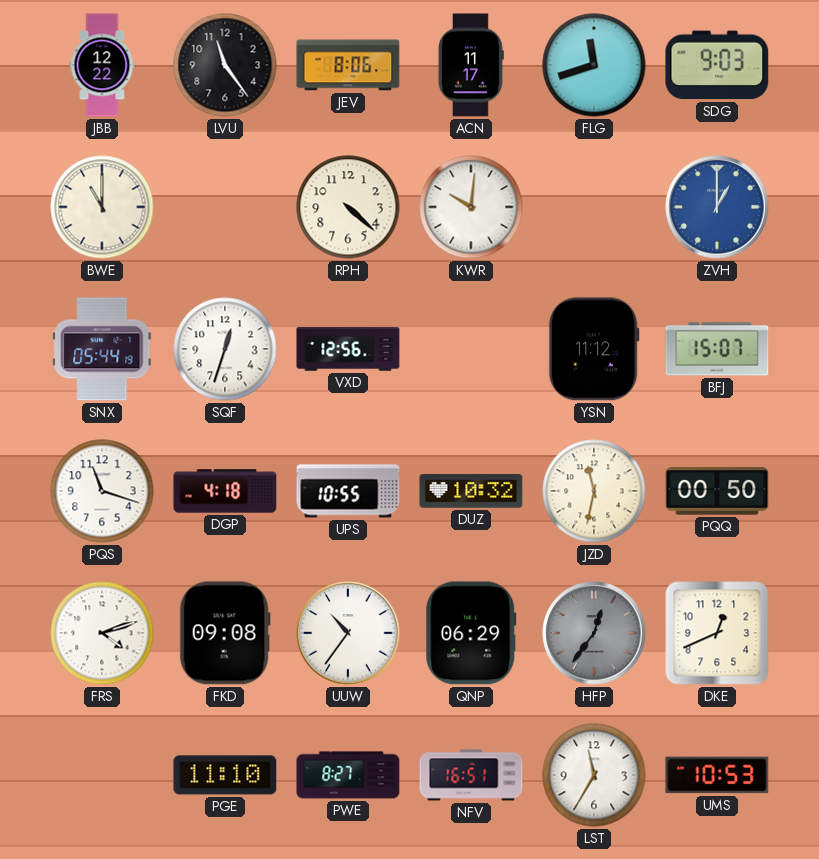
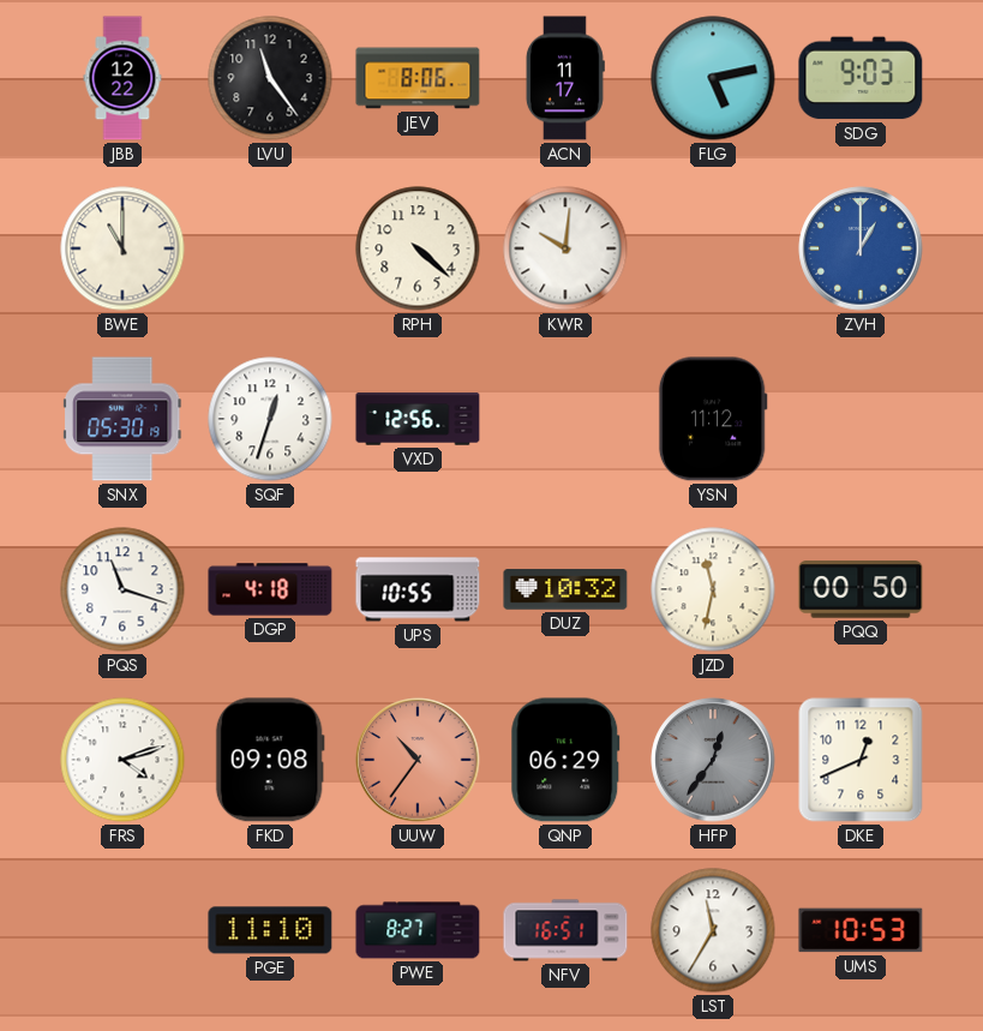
FLG: 11:42 -> 5:13
SNX: 05:44 -> 05:30
BFJ: 15:07 -> none
UUW dial: white -> salmon
